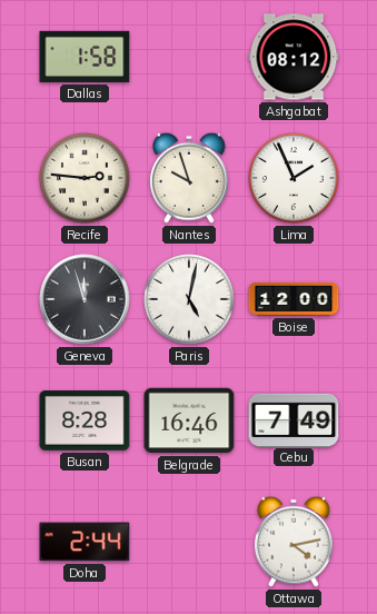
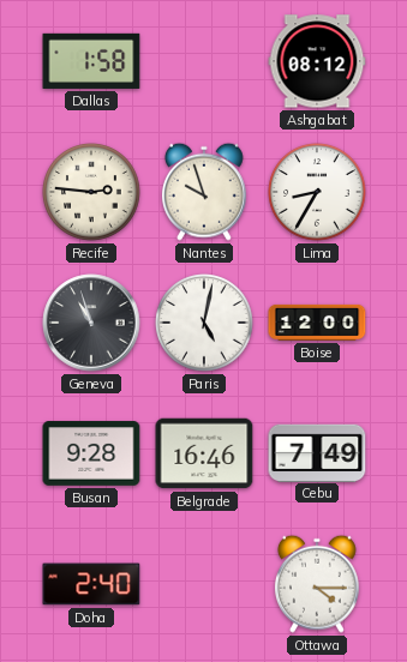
Lima: 1:56 -> 8:35
Geneva: 11:57 -> 10:57
Busan: 8:28 -> 9:28
Doha: 2:44 -> 2:40
Ottawa: 4:13 -> 4:15
